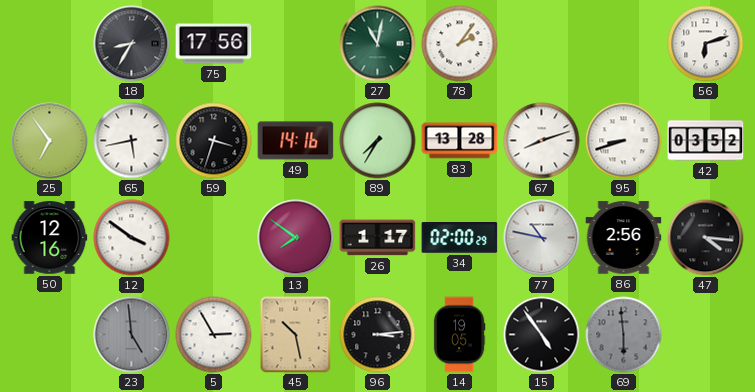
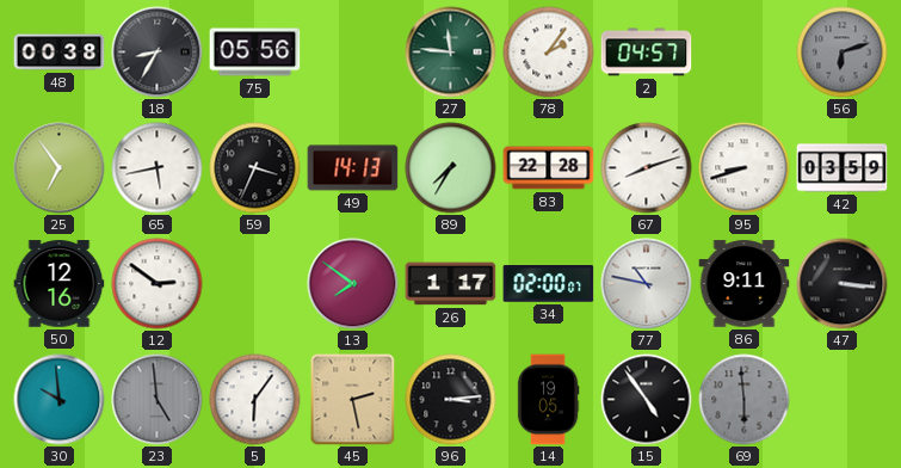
48: none -> 00:38
75: 17:56 -> 05:56
27: 11:02 -> 11:46
2: none -> 04:57
56 dial: white -> grey
59: 3:33 -> 3:34
49: 14:16 -> 14:13
83: 13:28 -> 22:28
42: 03:52 -> 03:59
12: 3:51 -> 2:51
34: 02:00:29 -> 02:00:07
86: 2:56 -> 9:11
47: 4:16 -> 3:16
30: none -> 9:59
5: 2:55 -> 6:06
45: 10:28 -> 2:28
